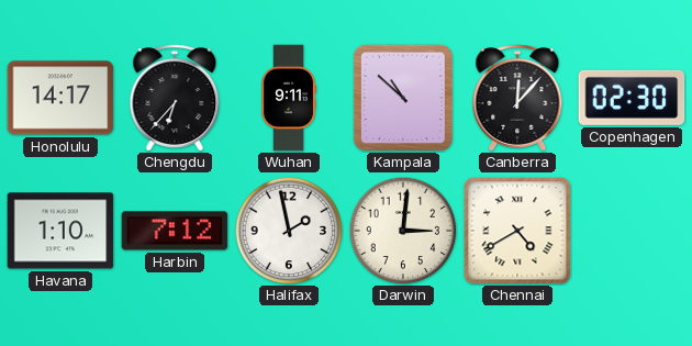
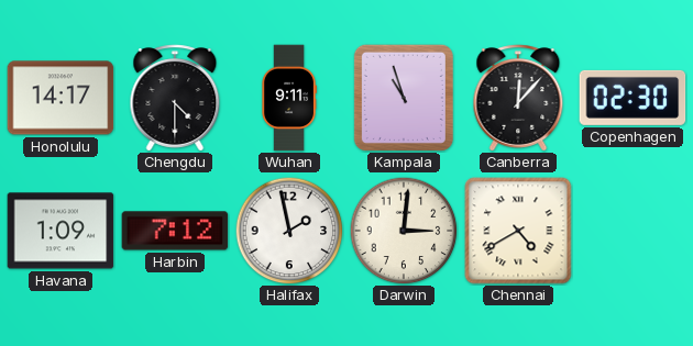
Chengdu: 6:37 -> 4:30
Kampala: 10:52 -> 10:57
Havana: 1:10 -> 1:09
